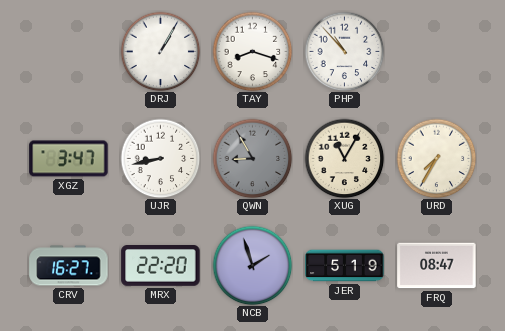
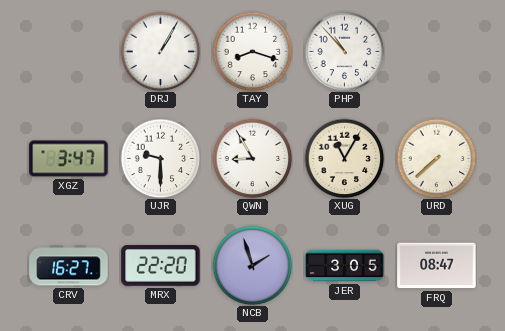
UJR: 8:43 -> 9:30
QWN dial: grey -> white
URD: 7:35 -> 7:38
JER: 5:19 -> 3:05
